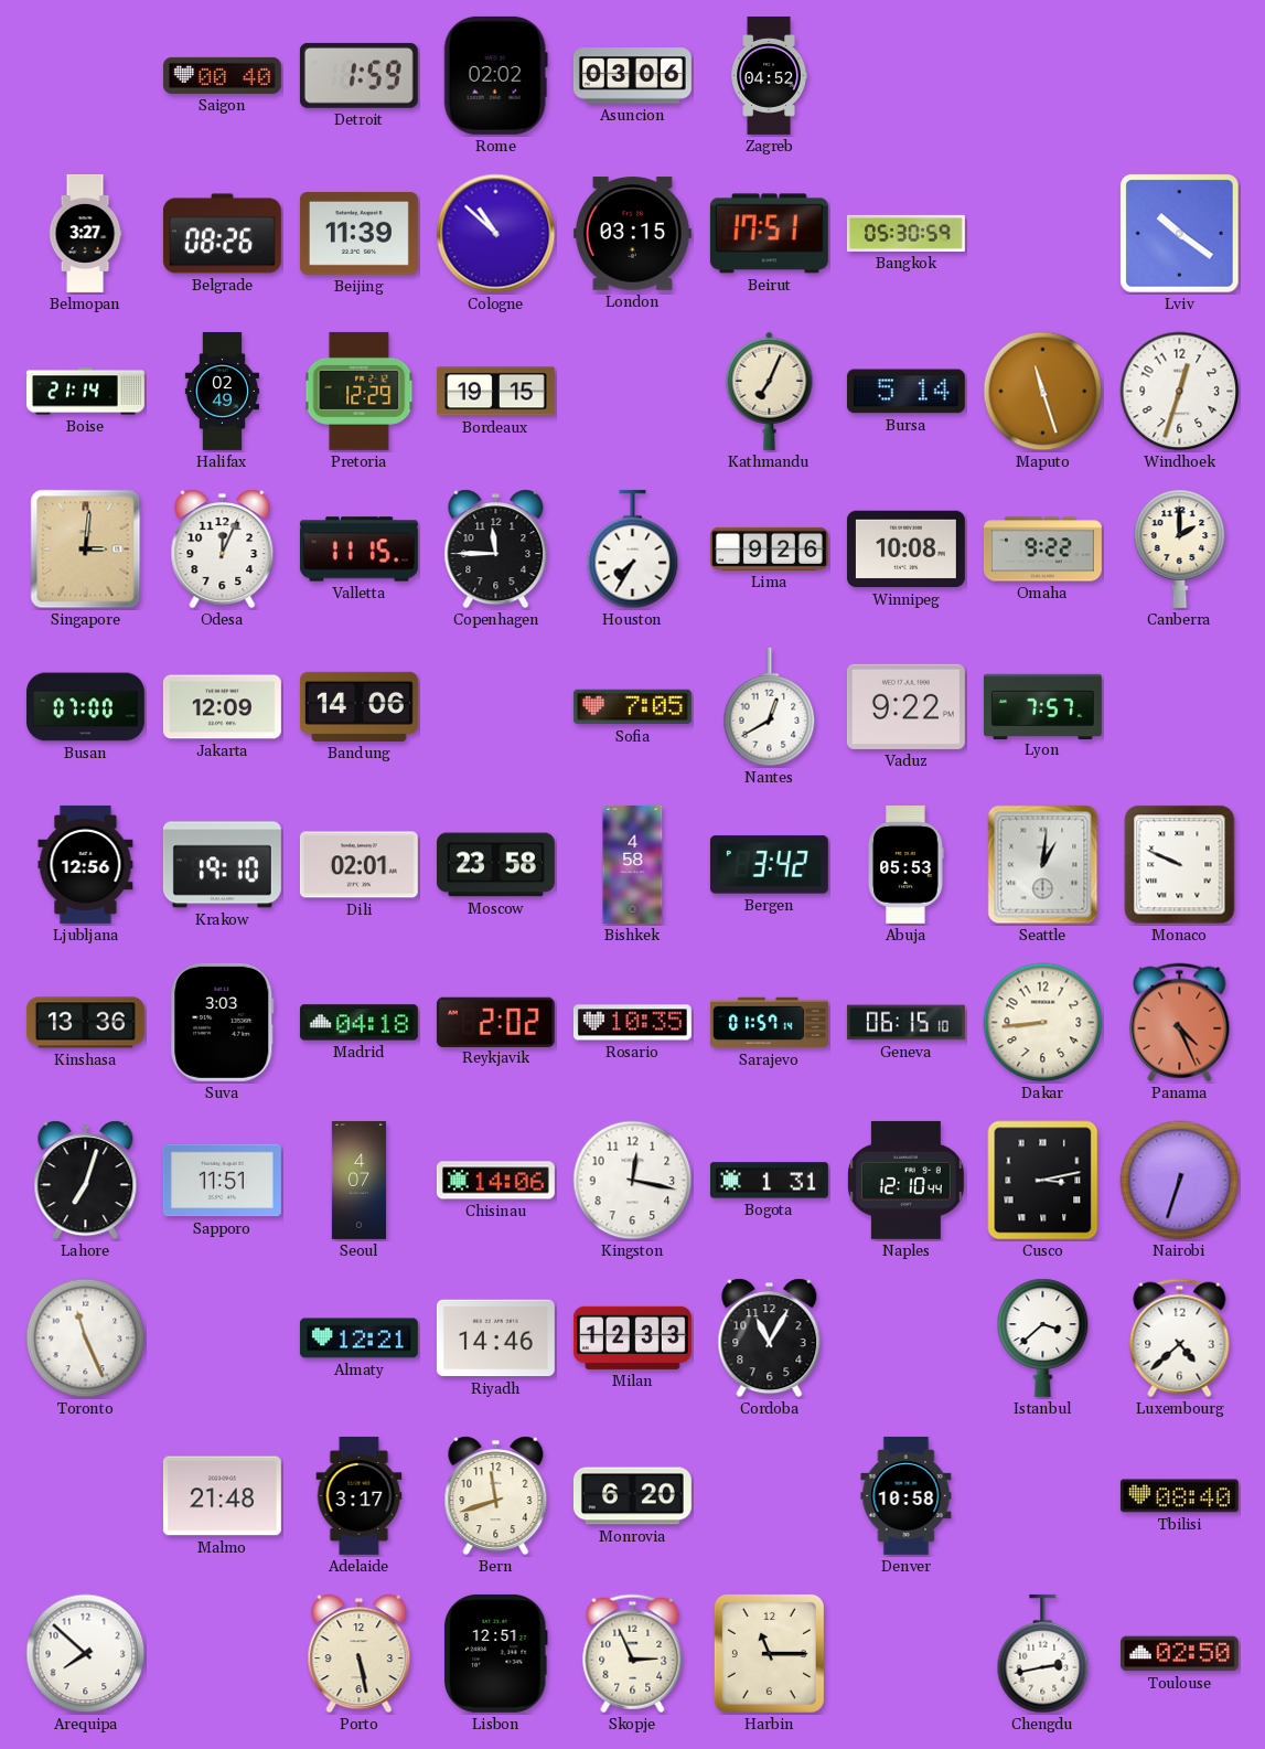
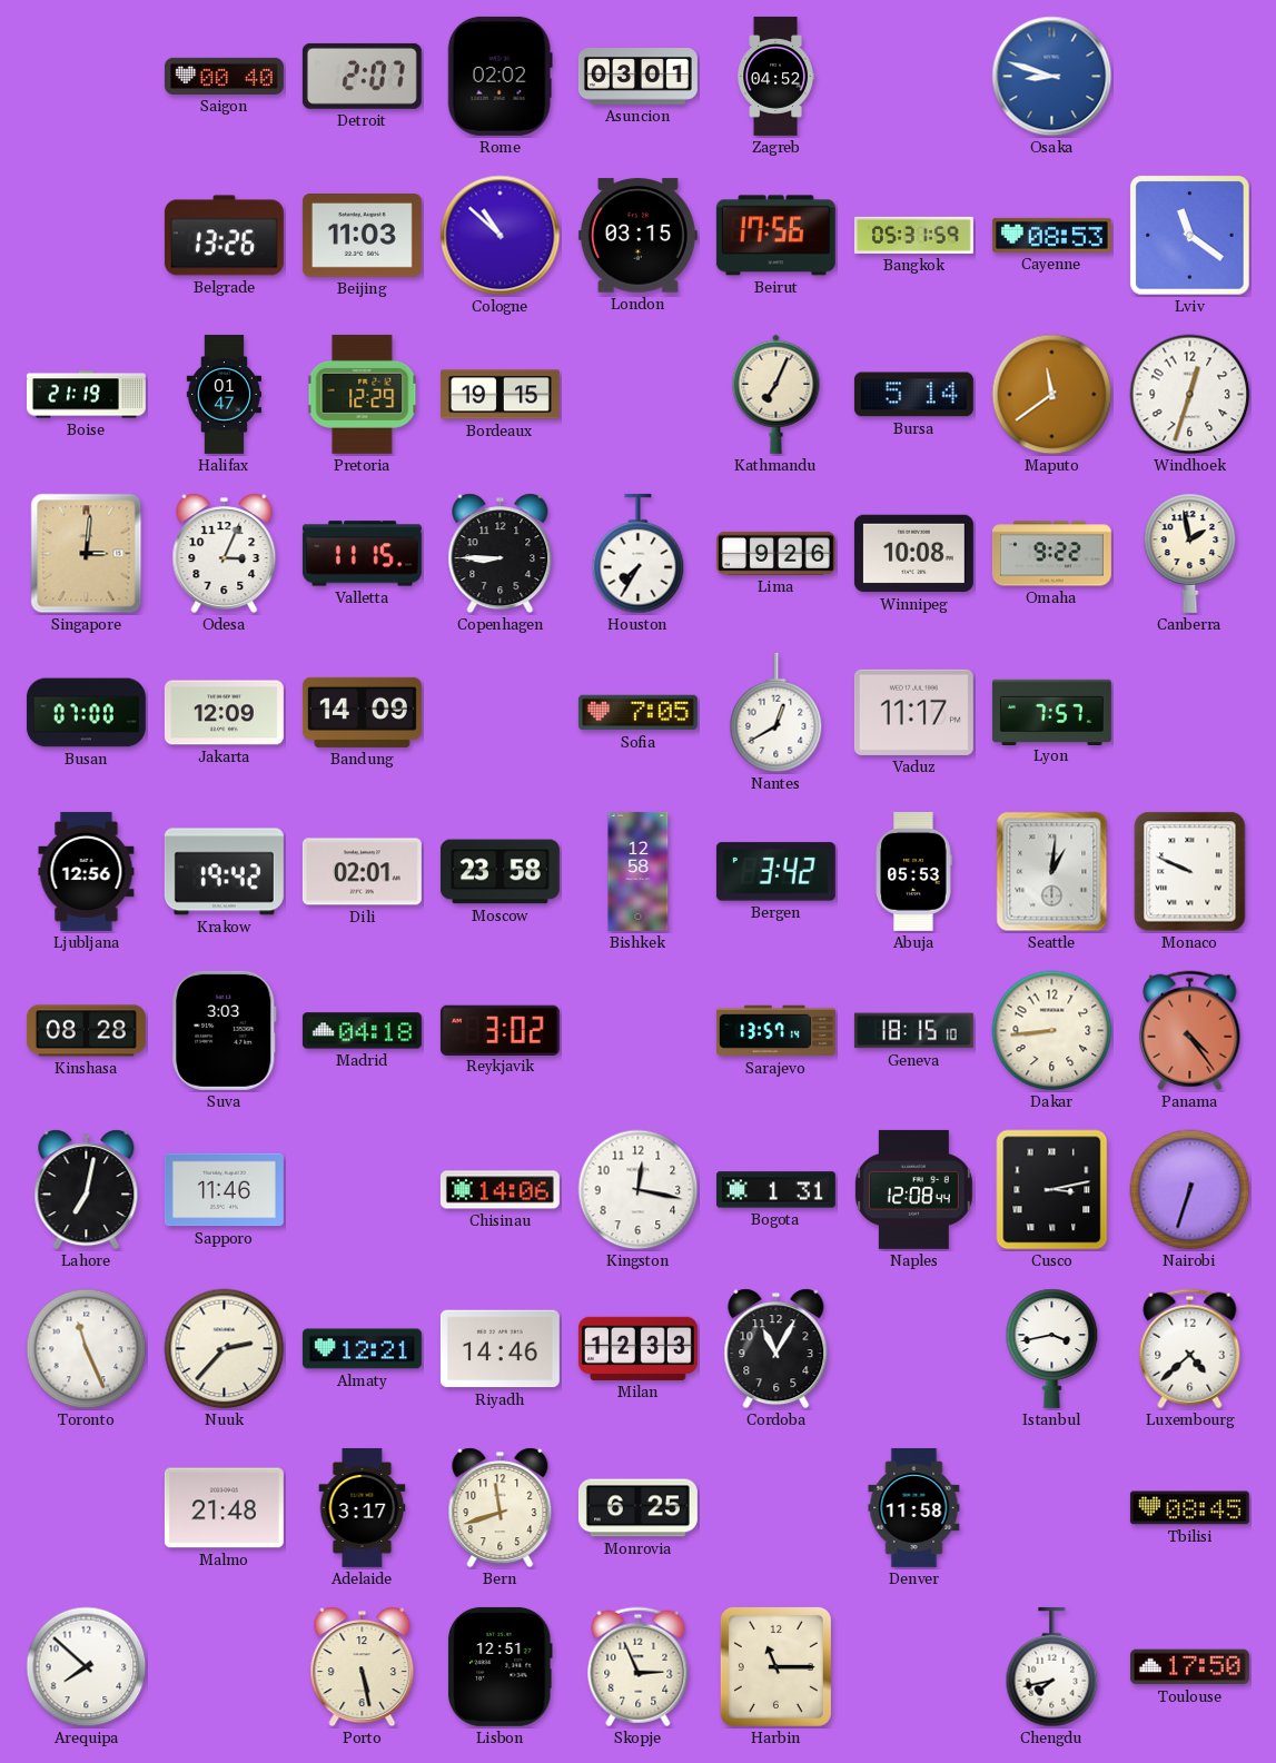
Detroit: 1:59 -> 2:07
Asuncion: 03:06 -> 03:01
Osaka: none -> 8:48
Belmopan: 3:27 -> none
Belgrade: 08:26 -> 13:26
Beijing: 11:39 -> 11:03
Beirut: 17:51 -> 17:56
Bangkok: 05:30 -> 05:31
Cayenne: none -> 08:53
Lviv: 10:21 -> 11:21
Boise: 21:14 -> 21:19
Halifax: 02:49 -> 01:47
Maputo: 11:27 -> 11:39
Odesa: 12:04 -> 3:04
Copenhagen: 11:45 -> 8:45
Canberra: 2:00 -> 1:58
Bandung: 14:06 -> 14:09
Vaduz: 9:22 -> 11:17
Krakow: 19:10 -> 19:42
Bishkek: 4:58 -> 12:58
Kinshasa: 13:36 -> 08:28
Reykjavik: 2:02 -> 3:02
Rosario: 10:35 -> none
Sarajevo: 01:57 -> 13:57
Geneva: 06:15 -> 18:15
Panama: 4:26 -> 4:24
Lahore: 7:03 -> 7:02
Sapporo: 11:51 -> 11:46
Seoul: 4:07 -> none
Naples: 12:10 -> 12:08
Nuuk: none -> 2:37
Istanbul: 3:38 -> 3:43
Monrovia: 6:20 -> 6:25
Denver: 10:58 -> 11:58
Tbilisi: 08:40 -> 08:45
Chengdu: 2:43 -> 7:43
Toulouse: 02:50 -> 17:50
